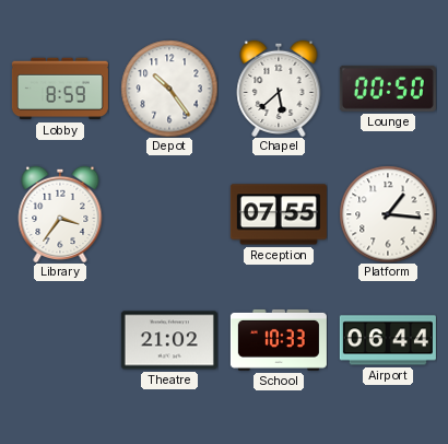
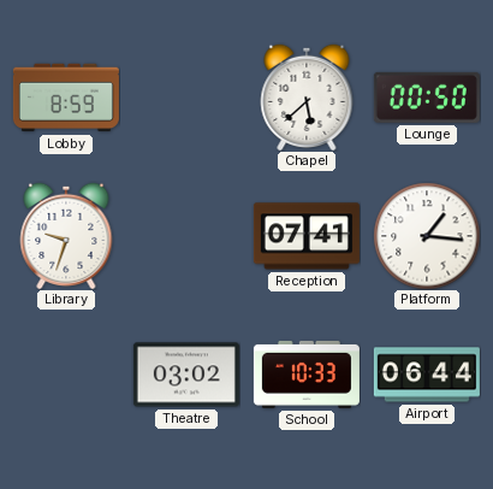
Depot: 10:24 -> none
Library: 3:36 -> 9:33
Reception: 07:55 -> 07:41
Theatre: 21:02 -> 03:02
